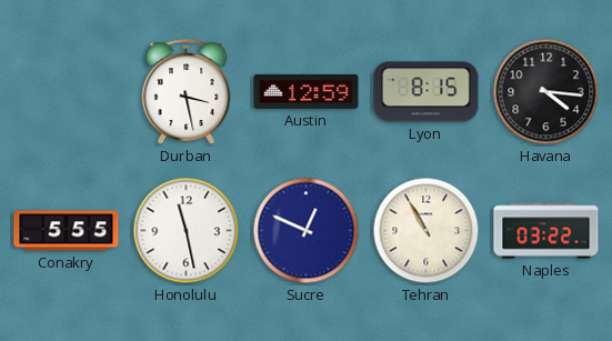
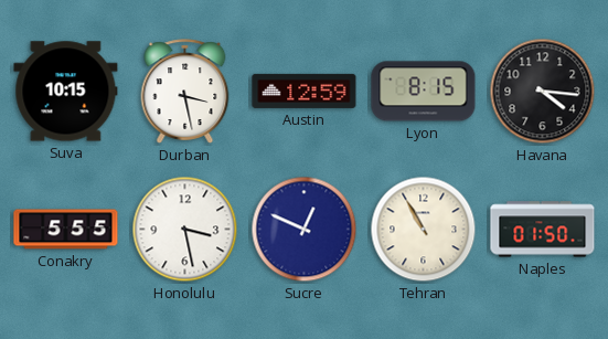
Suva: none -> 10:15
Honolulu: 11:28 -> 3:28
Naples: 03:22 -> 01:50
